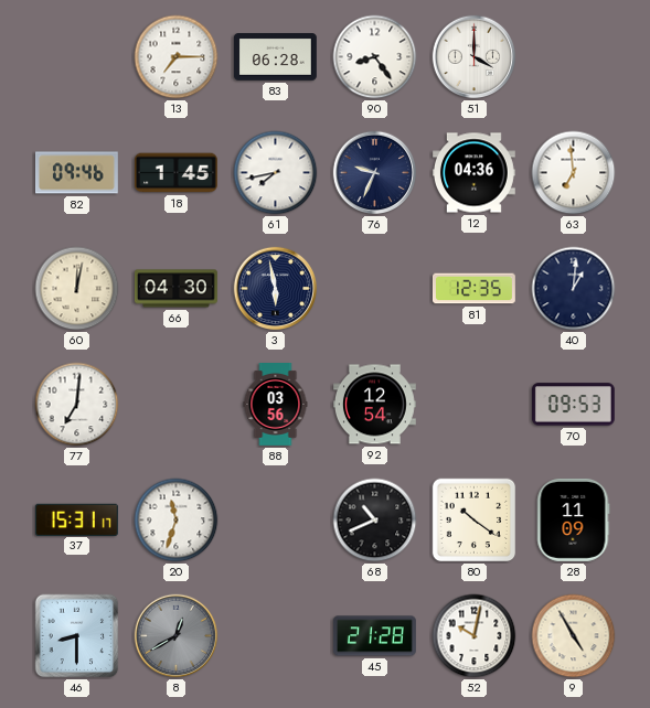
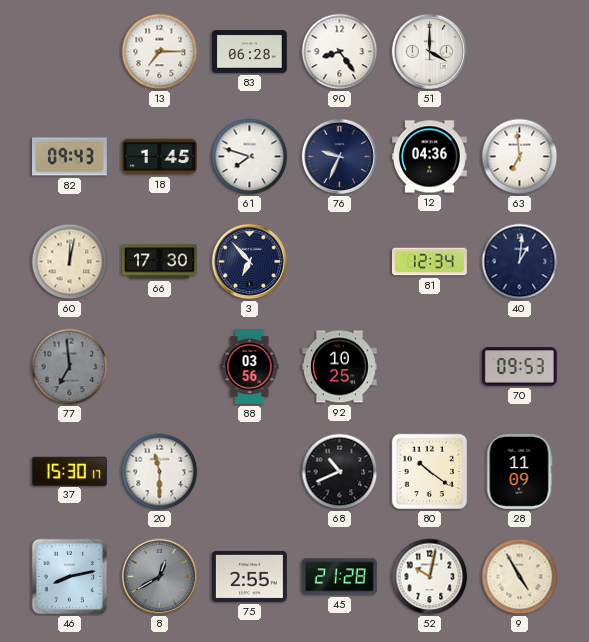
82: 09:46 -> 09:43
61: 7:43 -> 7:48
66: 04:30 -> 17:30
3: 5:58 -> 6:53
81: 12:35 -> 12:34
77: 7:01 -> 6:59
77 dial: white -> grey
92: 12:54 -> 10:25
37: 15:31 -> 15:30
20: 11:33 -> 11:30
46: 8:30 -> 8:13
75: none -> 2:55
